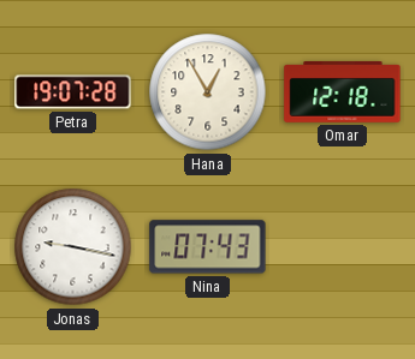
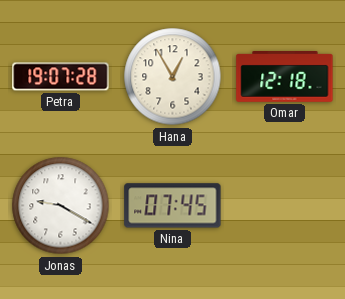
Jonas: 9:17 -> 9:20
Nina: 07:43 -> 07:45
